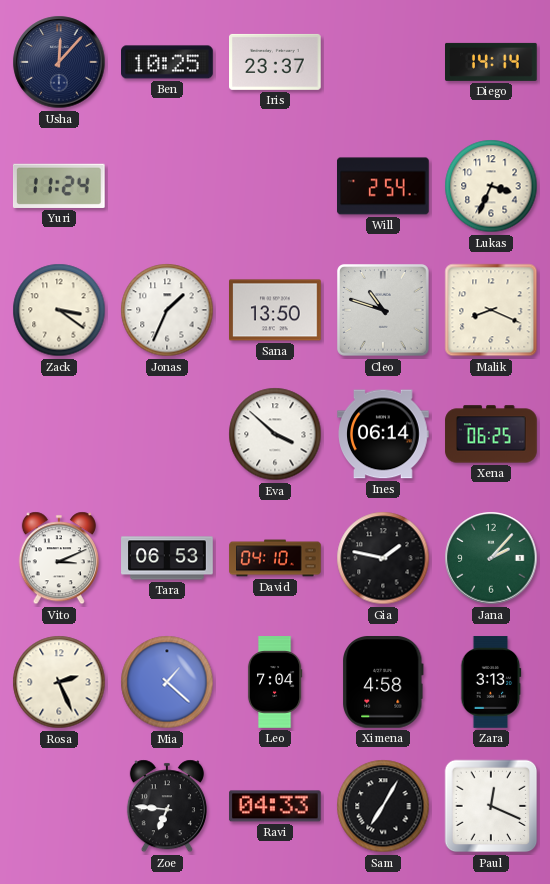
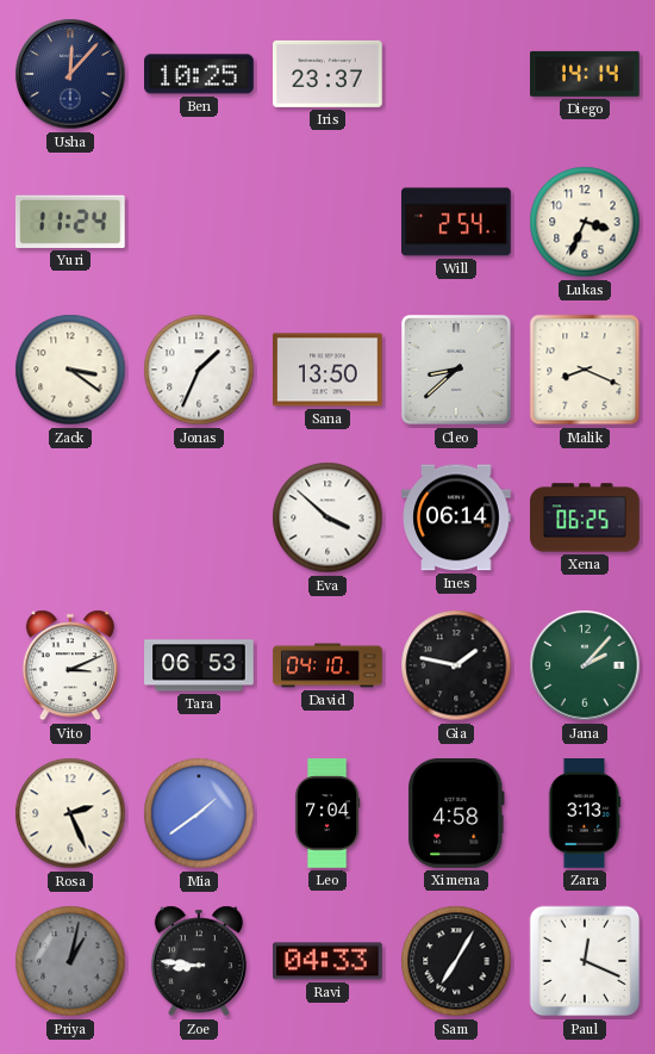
Cleo: 10:48 -> 8:38
Mia: 1:22 -> 1:39
Priya: none -> 1:02
Zoe: 6:46 -> 8:46
